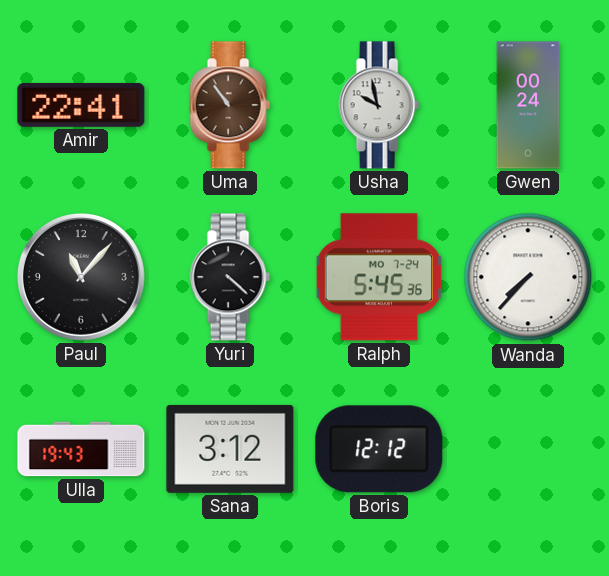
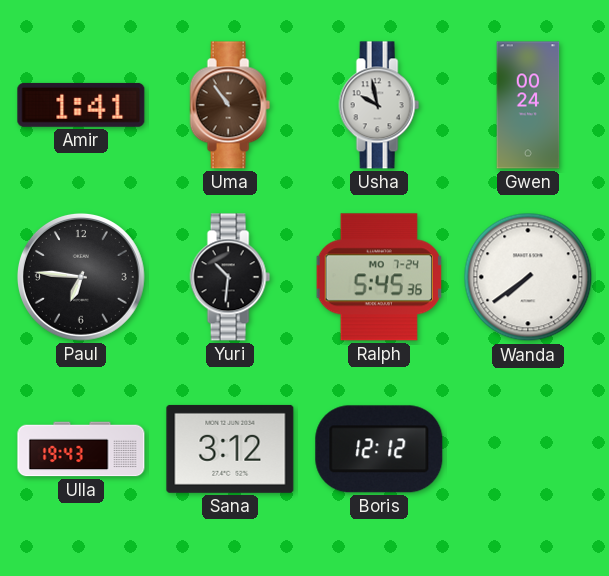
Amir: 22:41 -> 1:41
Paul: 11:07 -> 6:46
Yuri: 4:22 -> 10:31
Wanda: 7:37 -> 7:39
